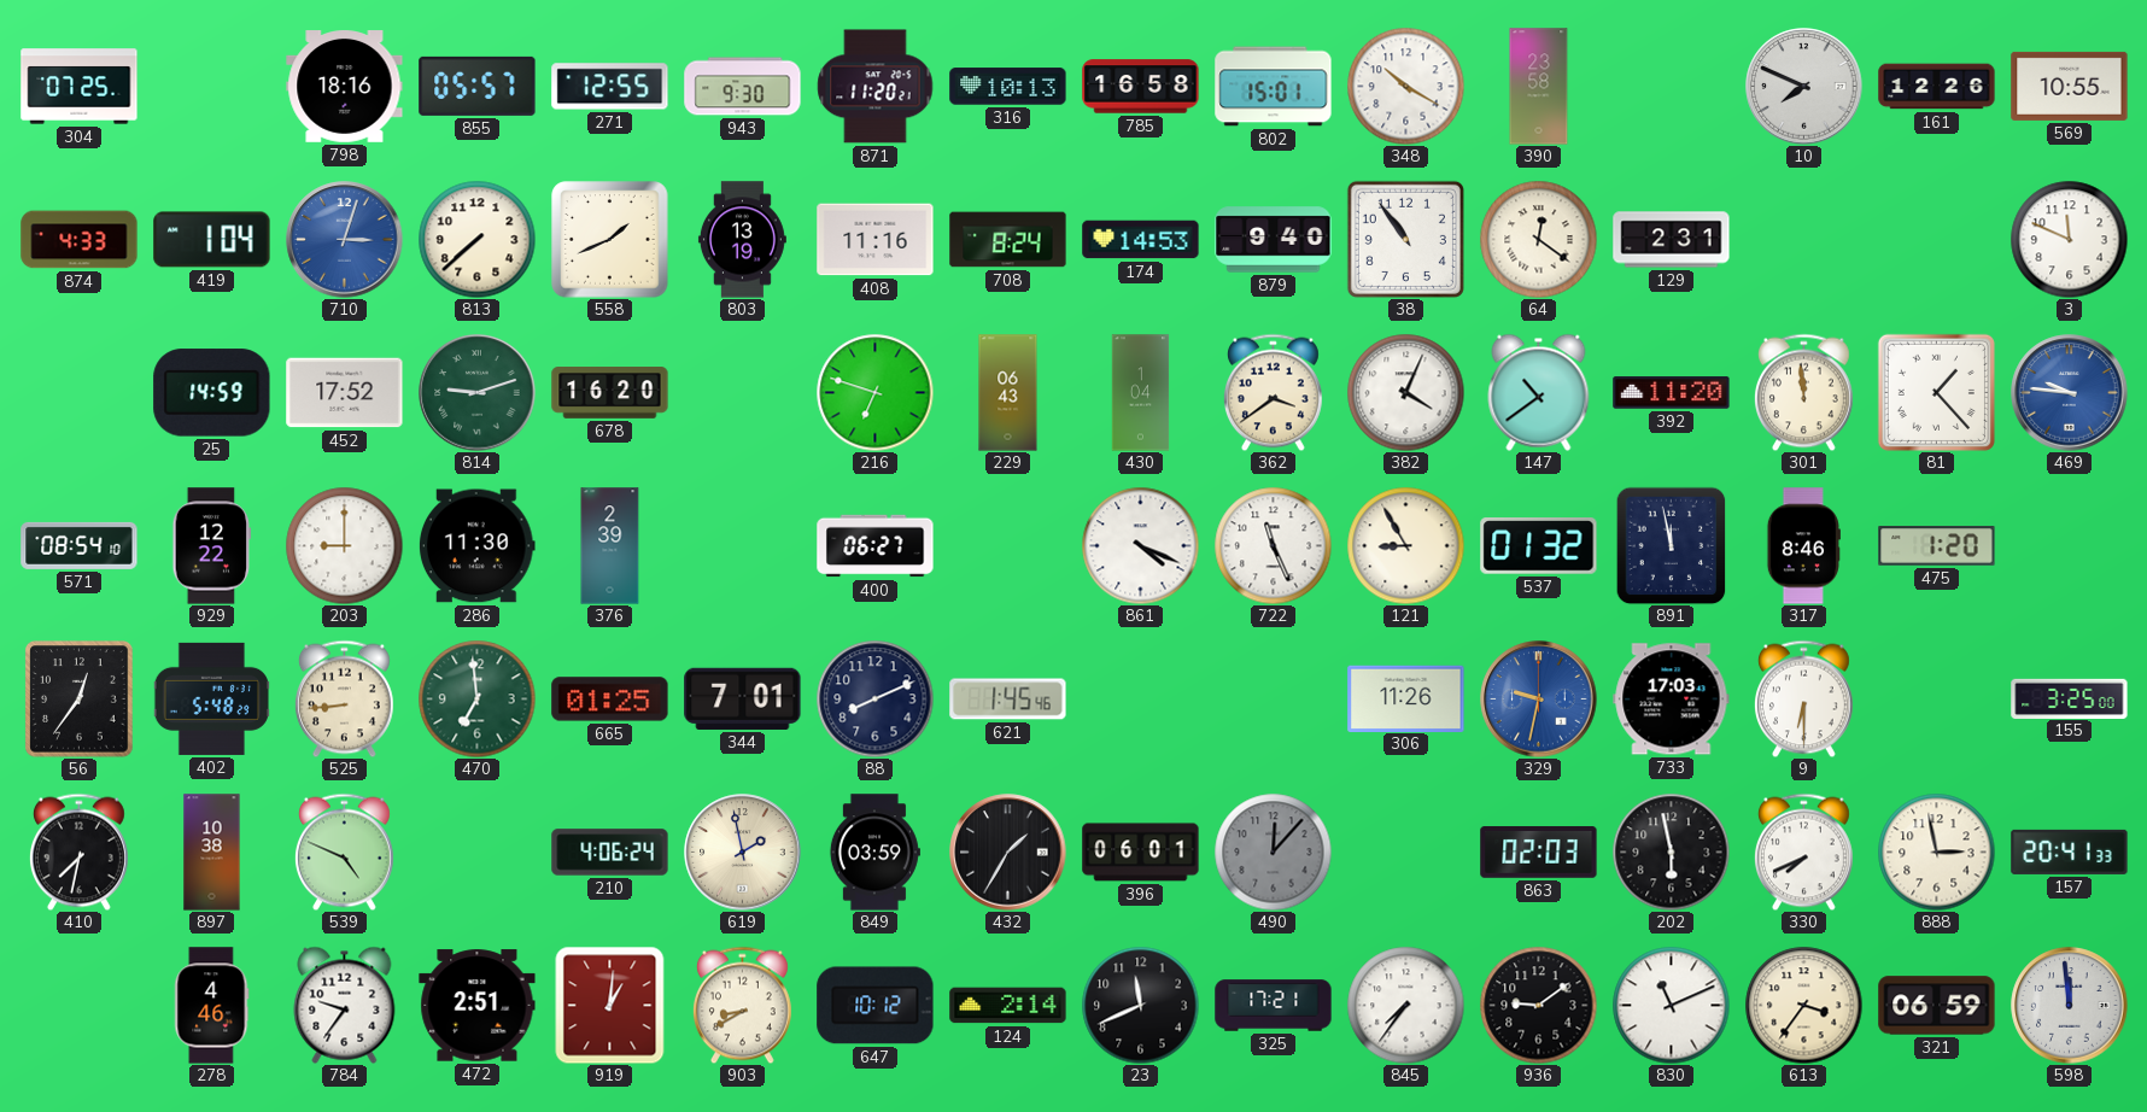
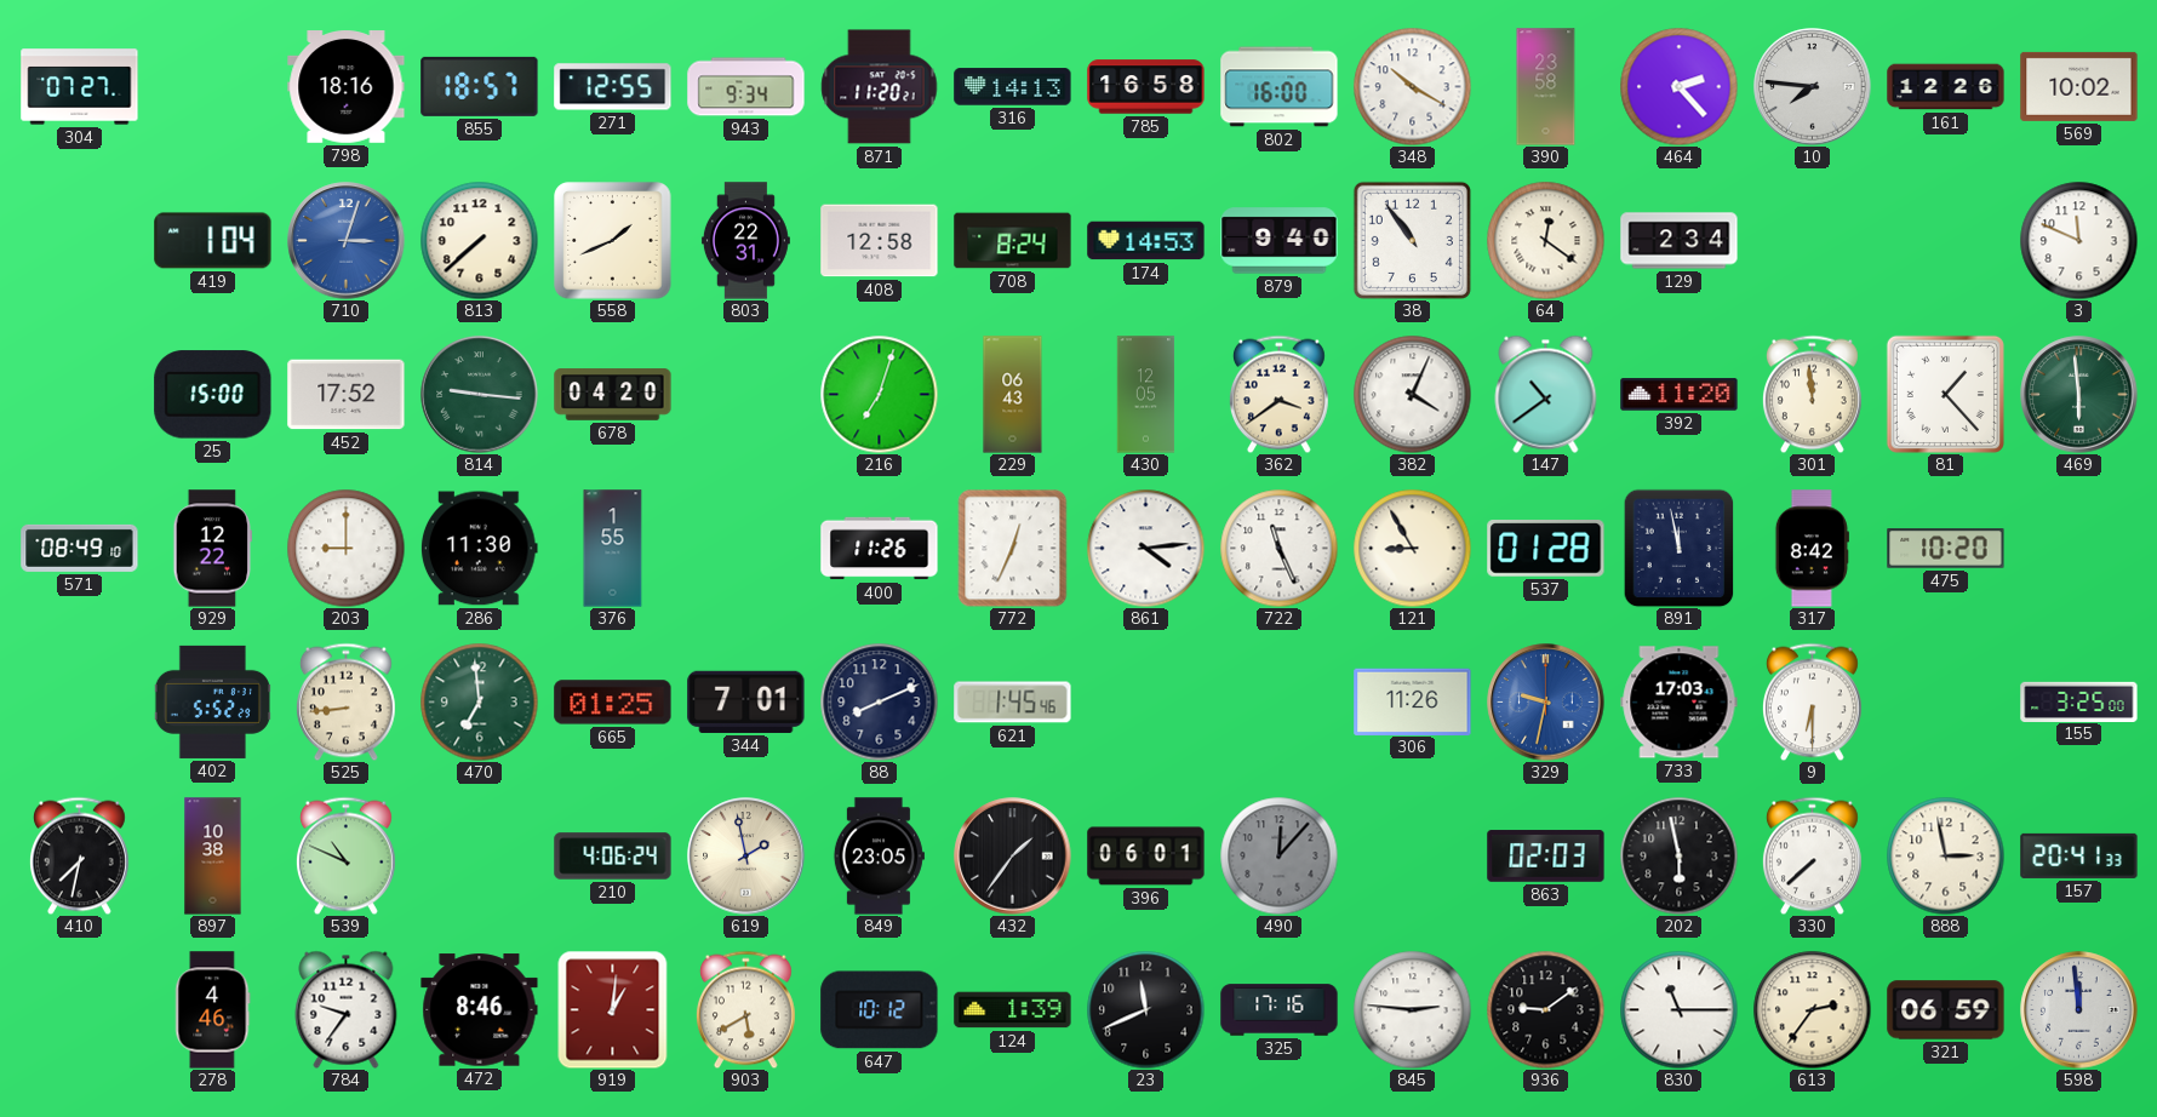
304: 07:25 -> 07:27
855: 05:57 -> 18:57
943: 9:30 -> 9:34
316: 10:13 -> 14:13
802: 15:01 -> 16:00
464: none -> 2:23
10: 7:49 -> 7:46
569: 10:55 -> 10:02
874: 4:33 -> none
803: 13:19 -> 22:31
408: 11:16 -> 12:58
129: 2:31 -> 2:34
25: 14:59 -> 15:00
814: 9:12 -> 9:16
678: 16:20 -> 04:20
216: 6:48 -> 7:03
430: 1:04 -> 12:05
469: 9:46 -> 5:59
469 dial: blue -> green
571: 08:54 -> 08:49
376: 2:39 -> 1:55
400: 06:27 -> 11:26
772: none -> 12:34
861: 4:19 -> 4:14
537: 01:32 -> 01:28
317: 8:46 -> 8:42
475: 1:20 -> 10:20
56: 12:36 -> none
402: 5:48 -> 5:52
539: 4:49 -> 10:49
849: 03:59 -> 23:05
432: 1:35 -> 1:36
330: 7:41 -> 7:38
472: 2:51 -> 8:46
903: 8:40 -> 5:40
124: 2:14 -> 1:39
325: 17:21 -> 17:16
845: 7:36 -> 2:46
830: 11:11 -> 11:15
613: 3:36 -> 2:36
